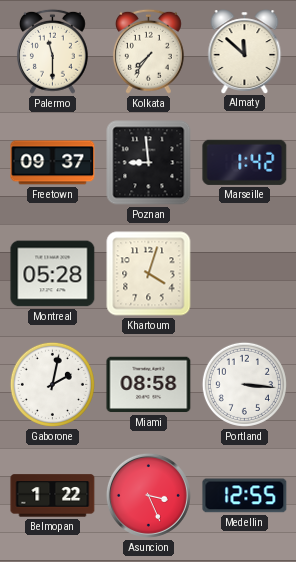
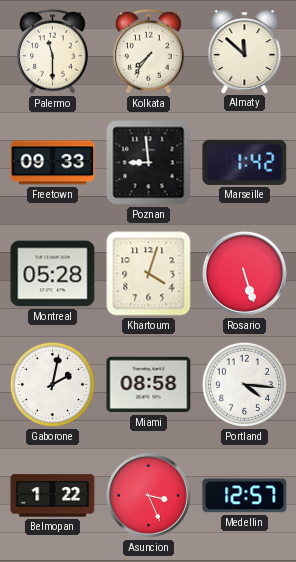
Freetown: 09:37 -> 09:33
Rosario: none -> 5:27
Portland: 3:16 -> 4:16
Medellin: 12:55 -> 12:57
